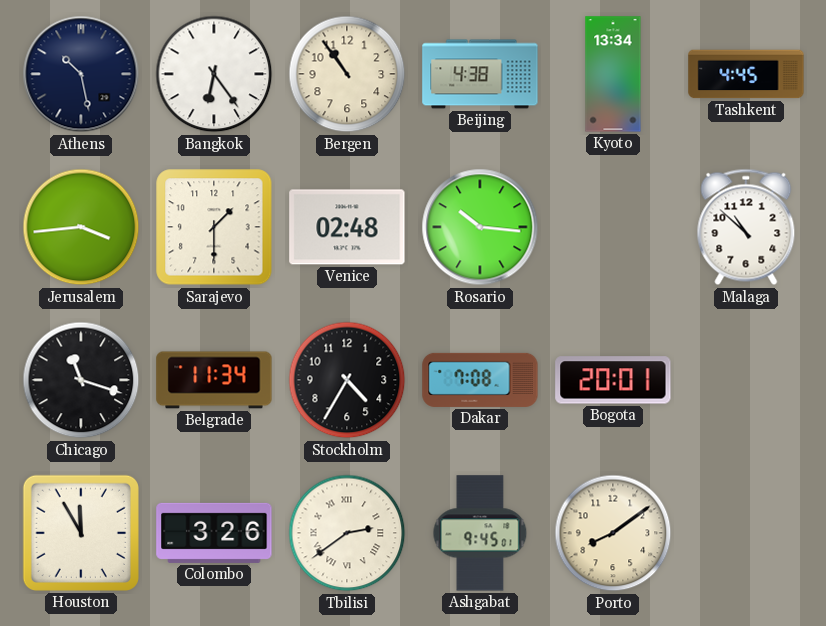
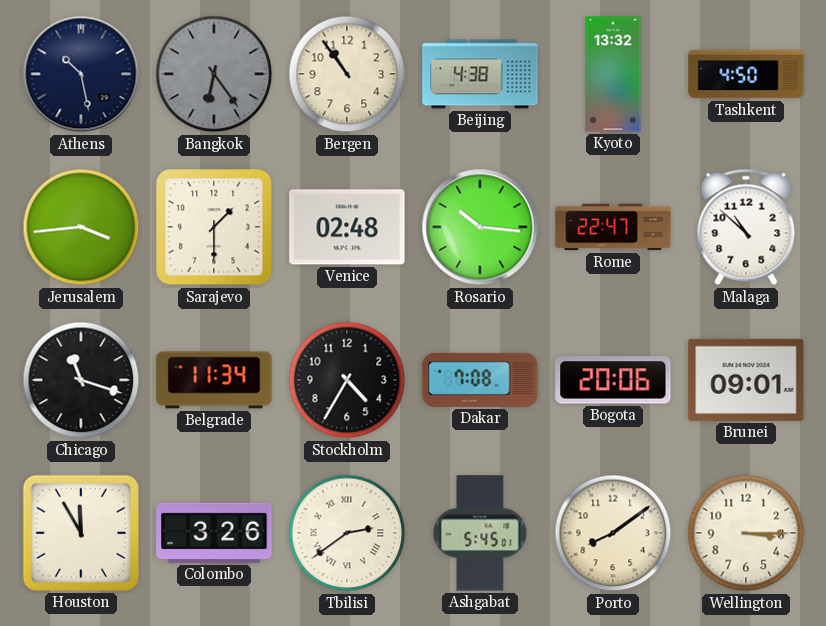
Bangkok dial: white -> grey
Kyoto: 13:34 -> 13:32
Tashkent: 4:45 -> 4:50
Rome: none -> 22:47
Bogota: 20:01 -> 20:06
Brunei: none -> 09:01
Ashgabat: 9:45 -> 5:45
Wellington: none -> 3:15
